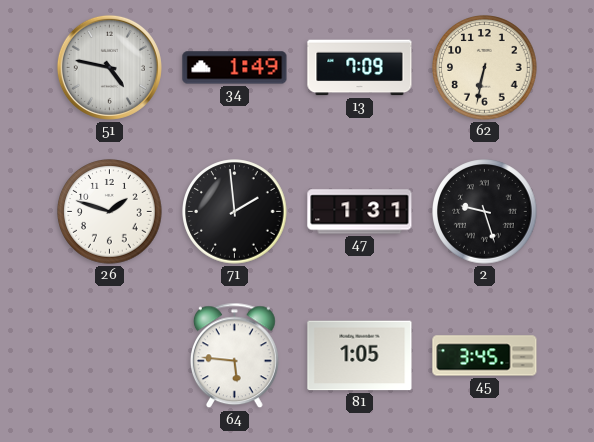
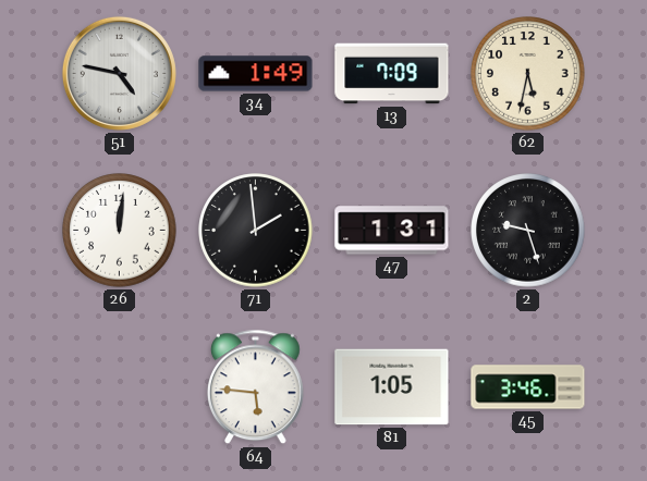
62: 6:32 -> 5:32
26: 1:48 -> 12:01
45: 3:45 -> 3:46
